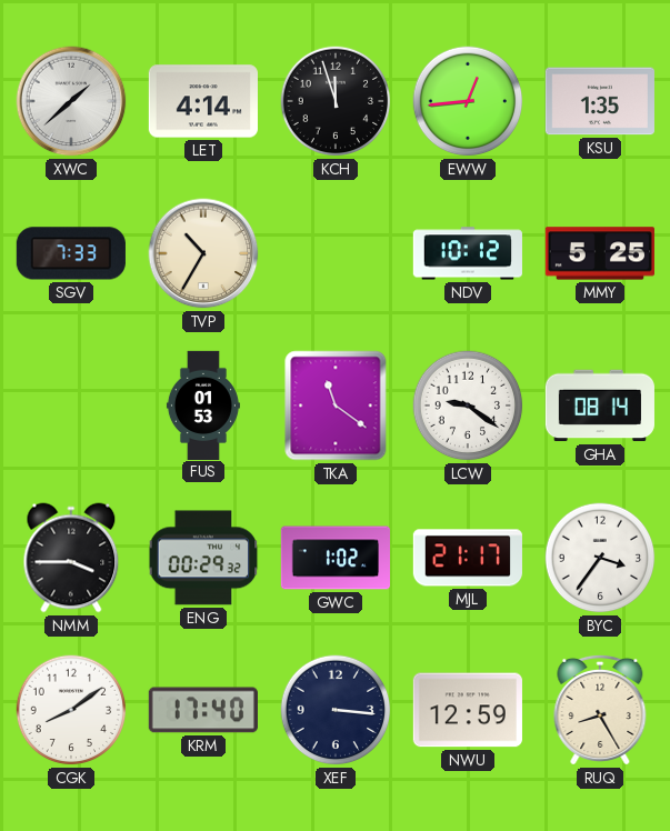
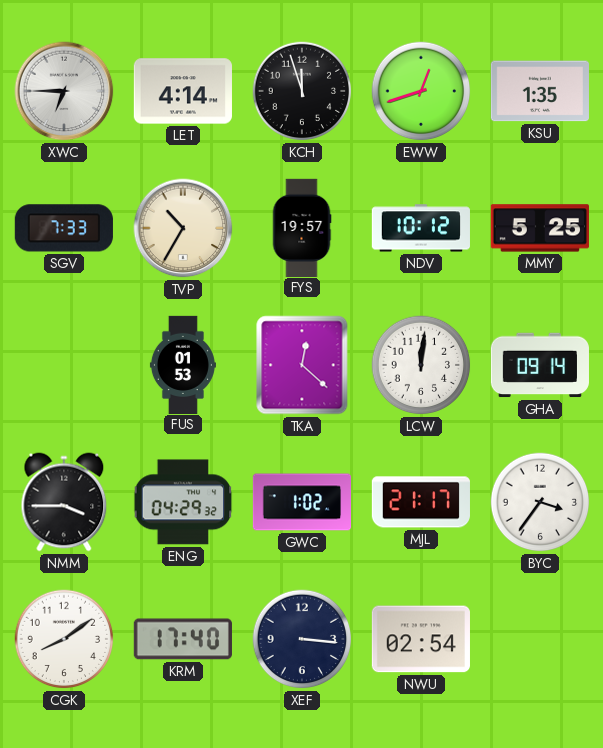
XWC: 1:38 -> 6:45
EWW: 12:44 -> 12:42
FYS: none -> 19:57
TKA: 11:21 -> 12:22
LCW: 9:21 -> 12:01
GHA: 08:14 -> 09:14
ENG: 00:29 -> 04:29
NWU: 12:59 -> 02:54
RUQ: 8:25 -> none
